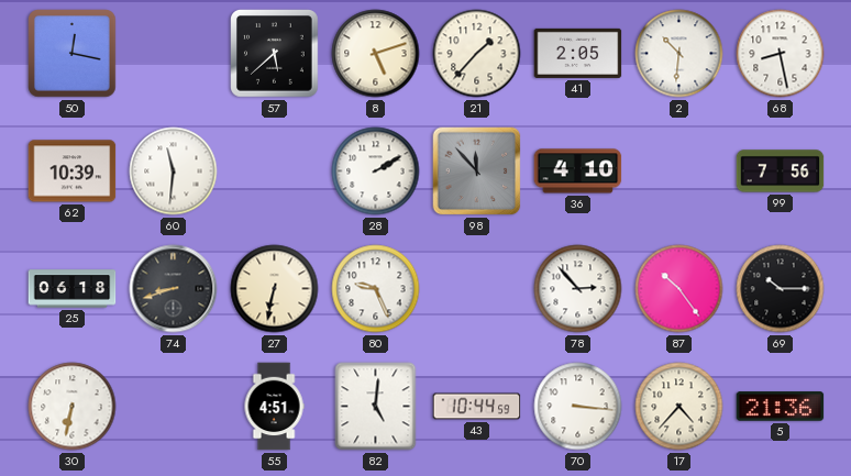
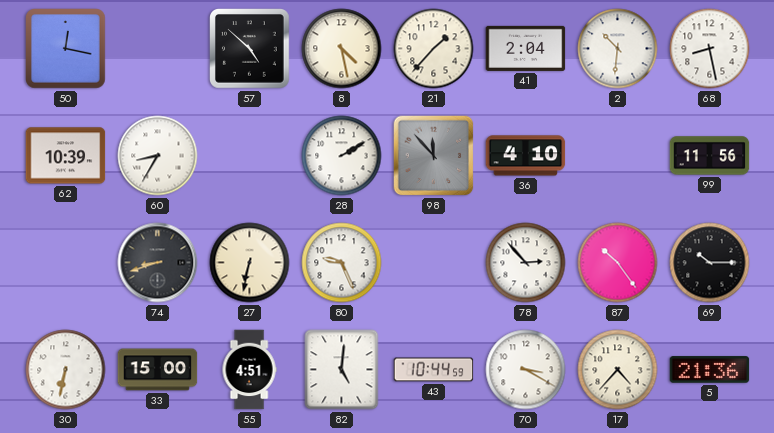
57: 5:38 -> 4:52
8: 5:12 -> 4:28
41: 2:05 -> 2:04
60: 11:31 -> 8:35
99: 7:56 -> 11:56
25: 06:18 -> none
33: none -> 15:00
70: 3:16 -> 3:20
